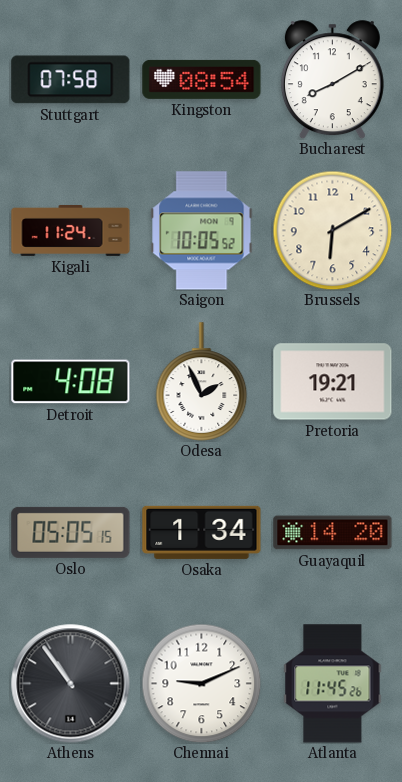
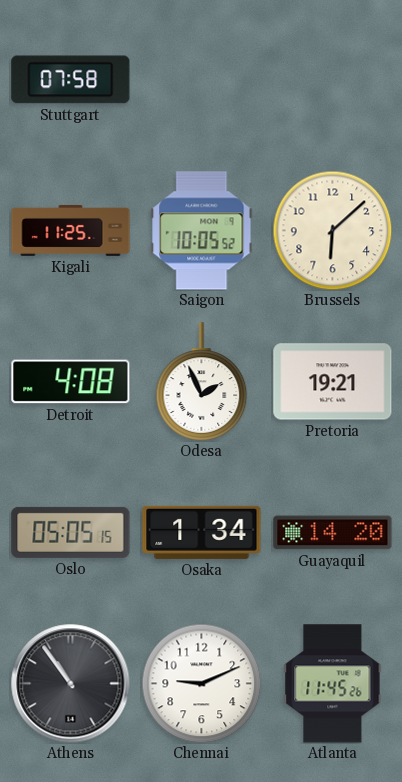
Kingston: 08:54 -> none
Bucharest: 8:10 -> none
Kigali: 11:24 -> 11:25
Brussels: 6:10 -> 6:08
